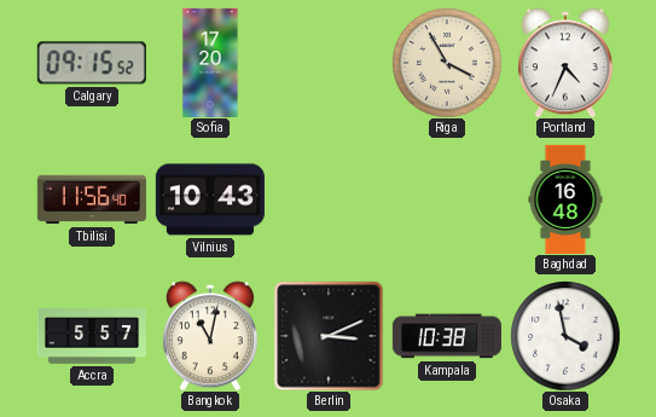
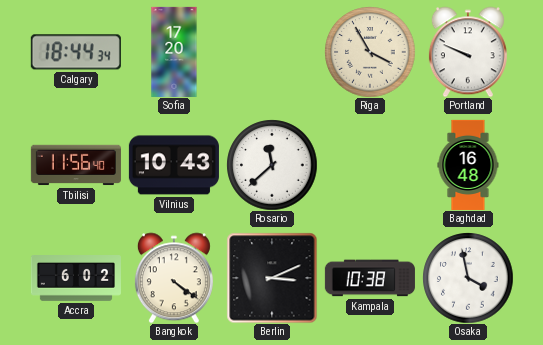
Calgary: 09:15 -> 18:44
Portland: 4:34 -> 9:49
Rosario: none -> 11:38
Accra: 5:57 -> 6:02
Bangkok: 11:02 -> 4:21
